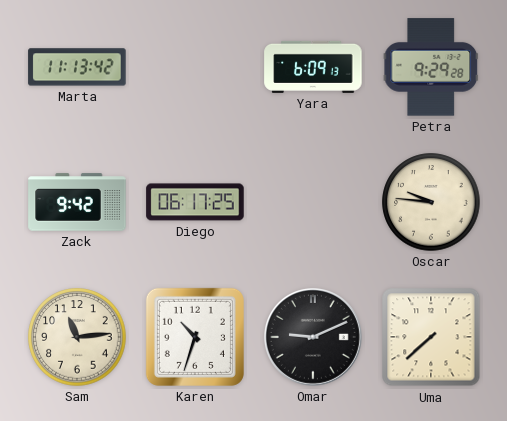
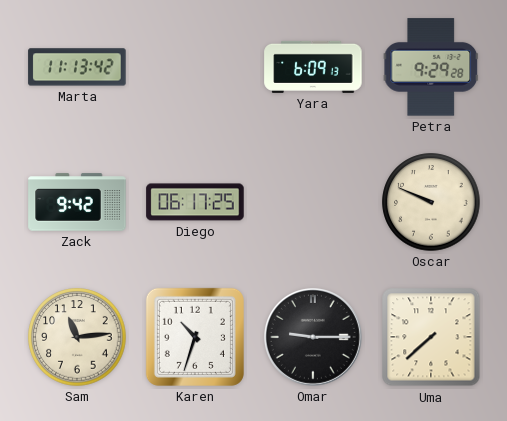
Oscar: 9:46 -> 9:49
Omar: 9:11 -> 9:15
